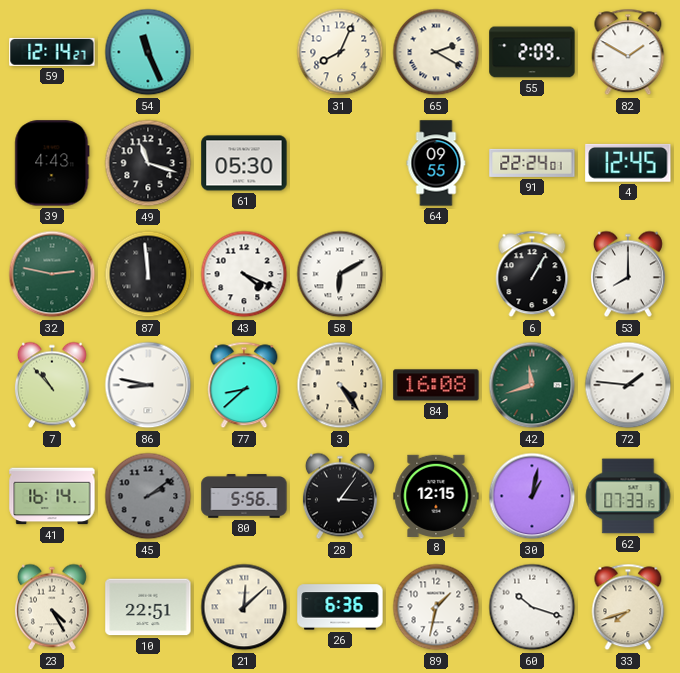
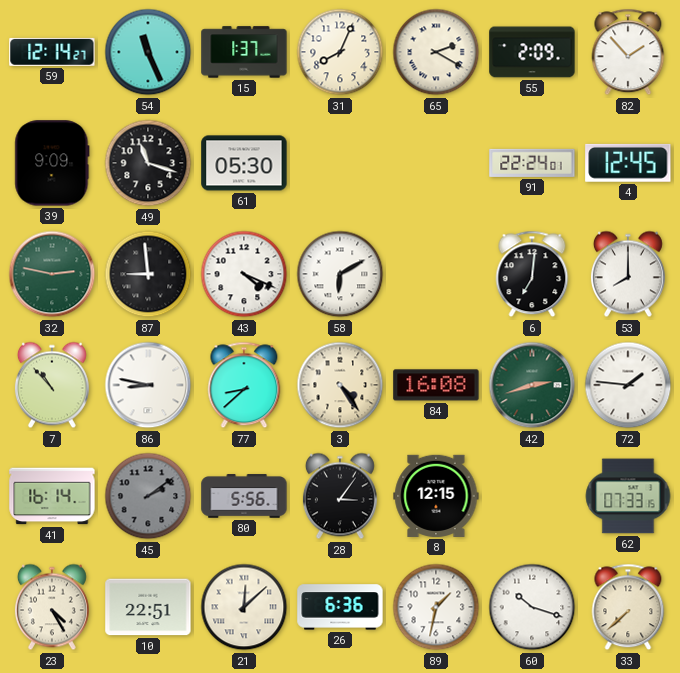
15: none -> 1:37
82: 1:50 -> 1:53
39: 4:43 -> 9:09
64: 09:55 -> none
87: 11:59 -> 8:59
6: 1:05 -> 7:01
42: 11:42 -> 2:42
30: 1:02 -> none
33: 7:42 -> 7:38
